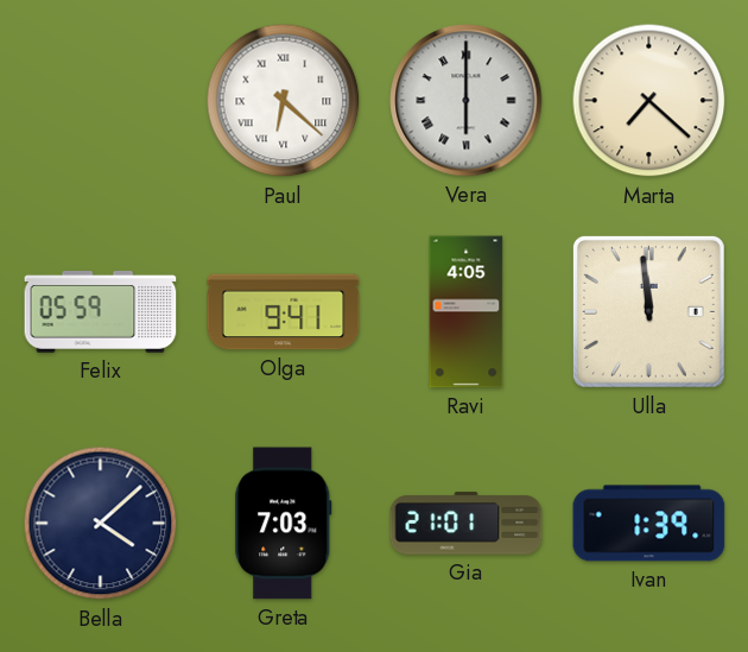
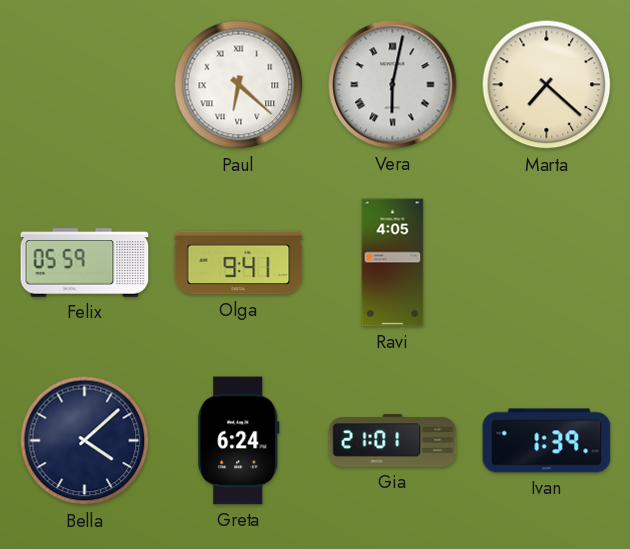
Vera: 6:00 -> 6:02
Ulla: 11:59 -> none
Greta: 7:03 -> 6:24
